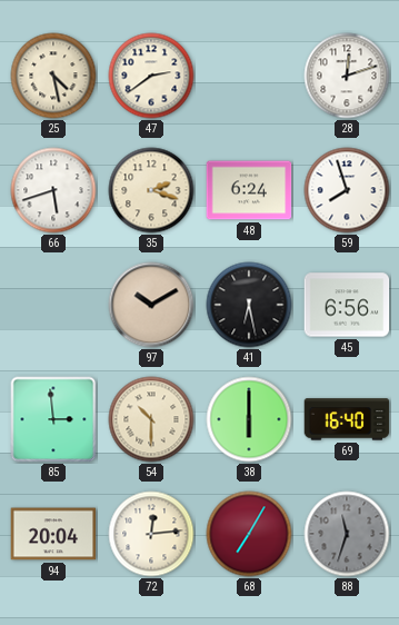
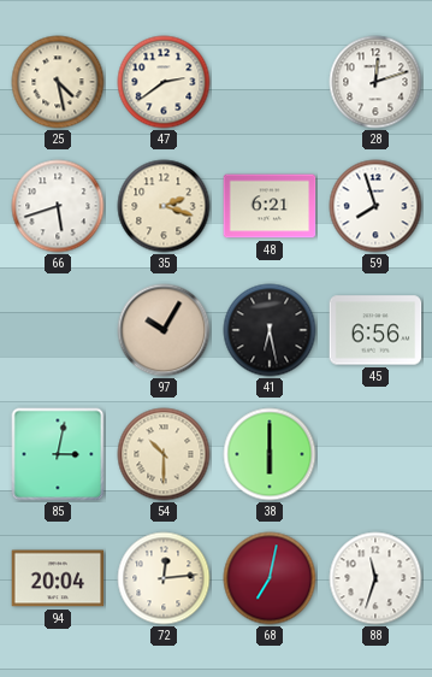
48: 6:24 -> 6:21
97: 10:10 -> 10:05
85: 2:59 -> 3:02
69: 16:40 -> none
68: 7:05 -> 7:02
88 dial: grey -> white
